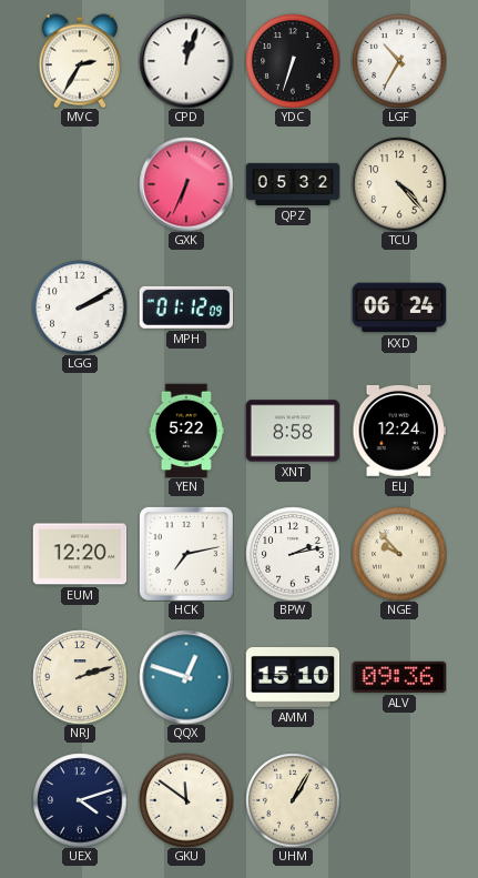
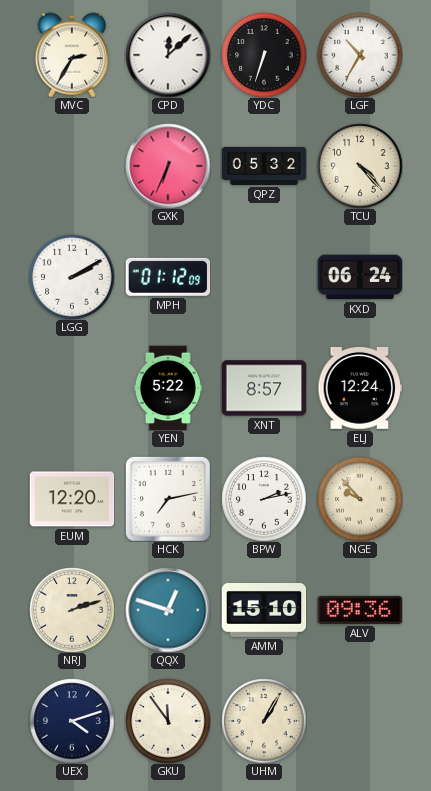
CPD: 12:03 -> 12:08
XNT: 8:58 -> 8:57
GKU: 11:51 -> 11:54
